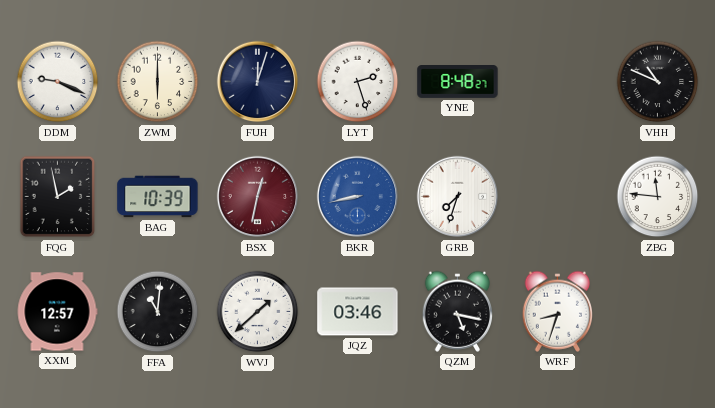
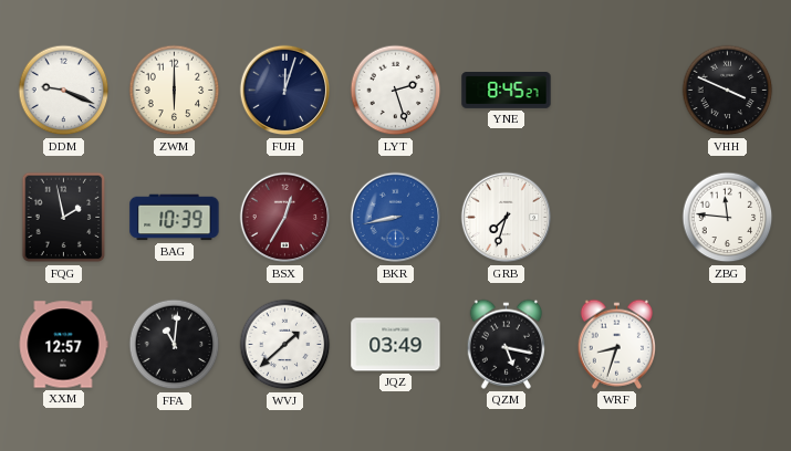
YNE: 8:48 -> 8:45
VHH: 10:49 -> 3:49
BSX: 12:32 -> 12:35
JQZ: 03:46 -> 03:49
